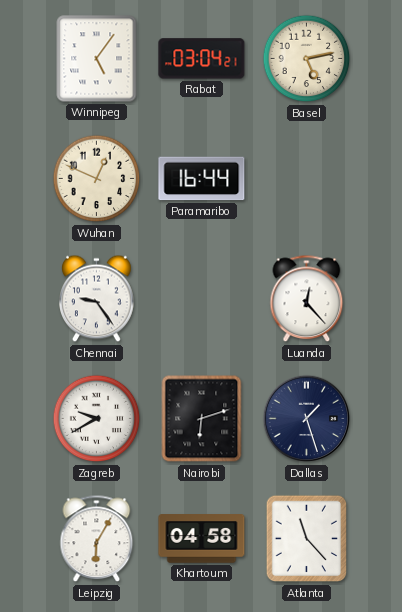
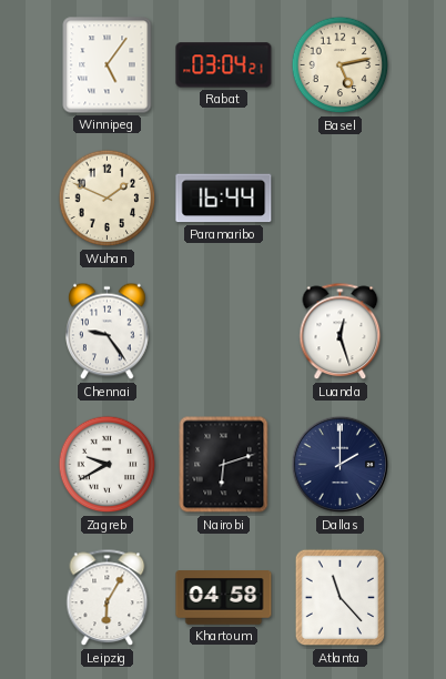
Wuhan: 12:49 -> 1:49
Luanda: 12:23 -> 12:27
Dallas: 1:27 -> 2:00
